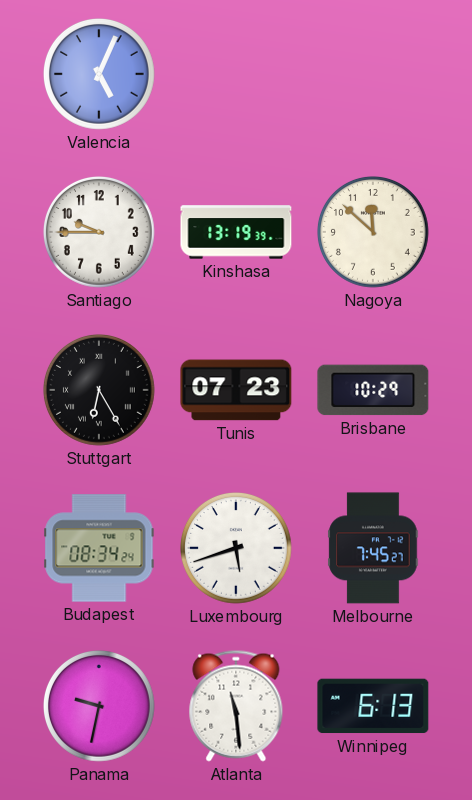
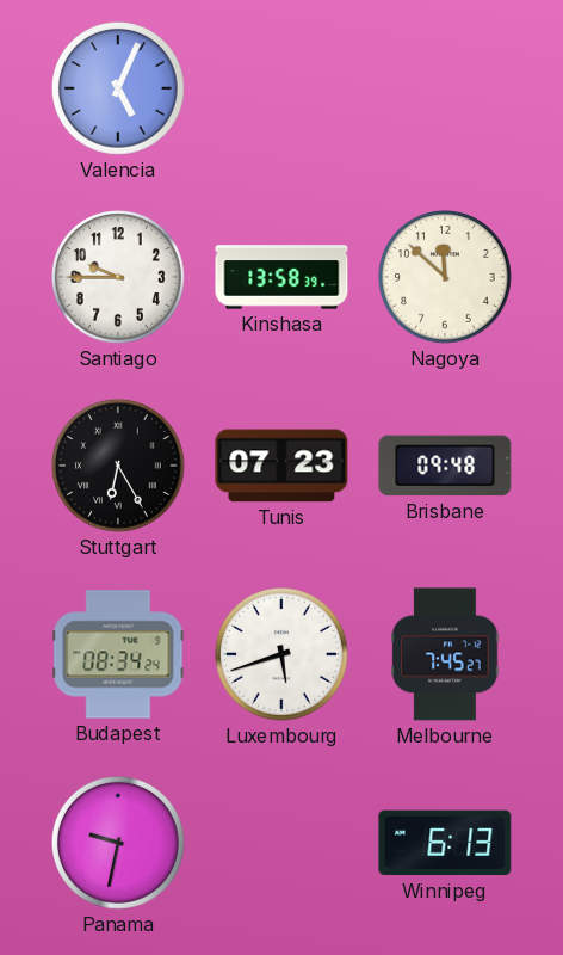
Kinshasa: 13:19 -> 13:58
Brisbane: 10:29 -> 09:48
Atlanta: 11:29 -> none
